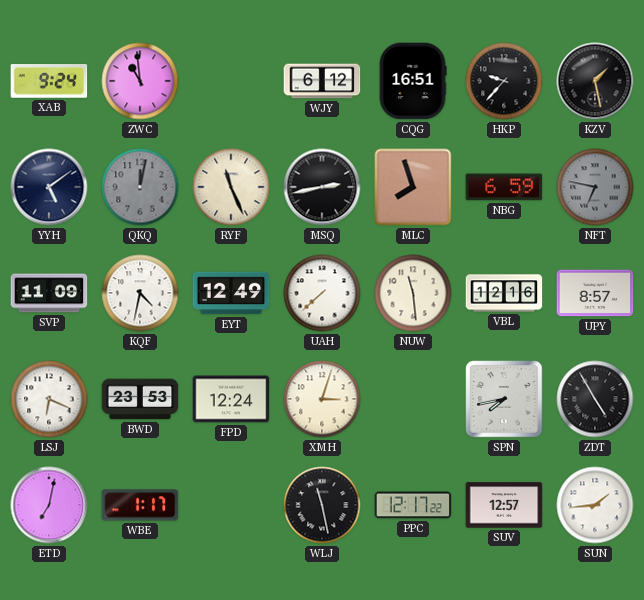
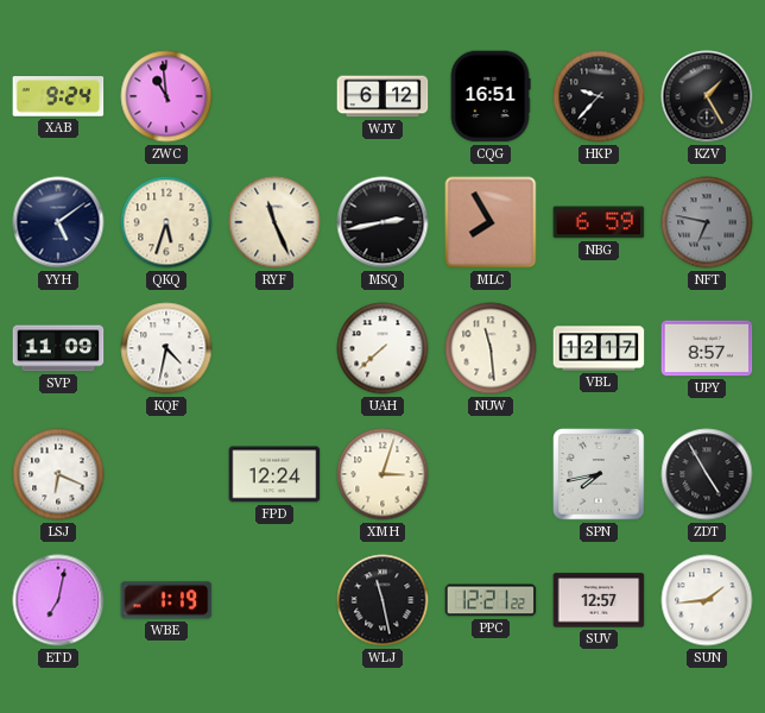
KZV: 1:28 -> 1:25
QKQ: 12:02 -> 5:33
QKQ dial: grey -> cream
MLC: 7:57 -> 7:55
EYT: 12:49 -> none
VBL: 12:16 -> 12:17
BWD: 23:53 -> none
WBE: 1:17 -> 1:19
PPC: 12:17 -> 12:21
